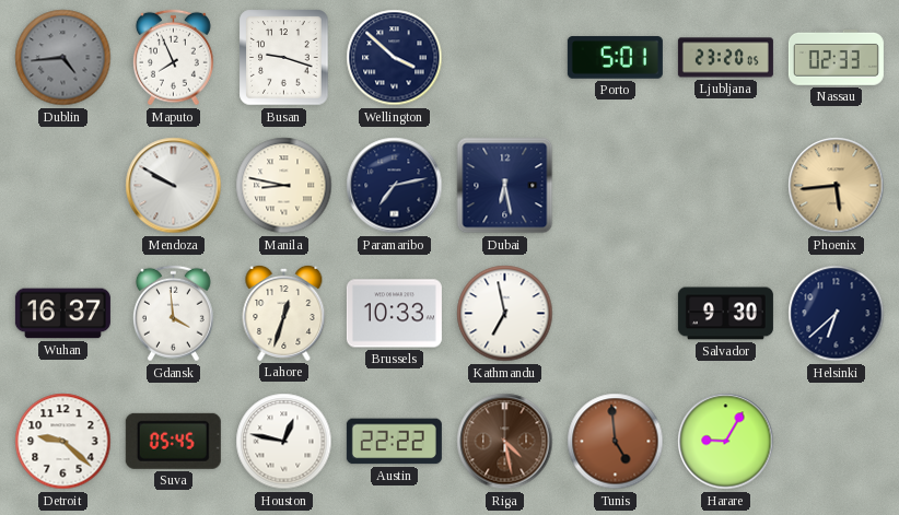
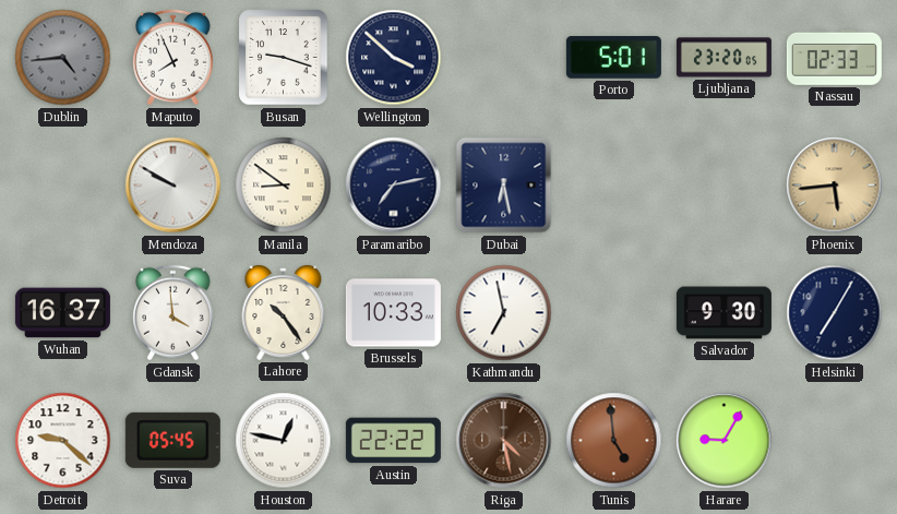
Manila: 8:47 -> 8:51
Lahore: 12:33 -> 10:24
Helsinki: 6:38 -> 7:05
